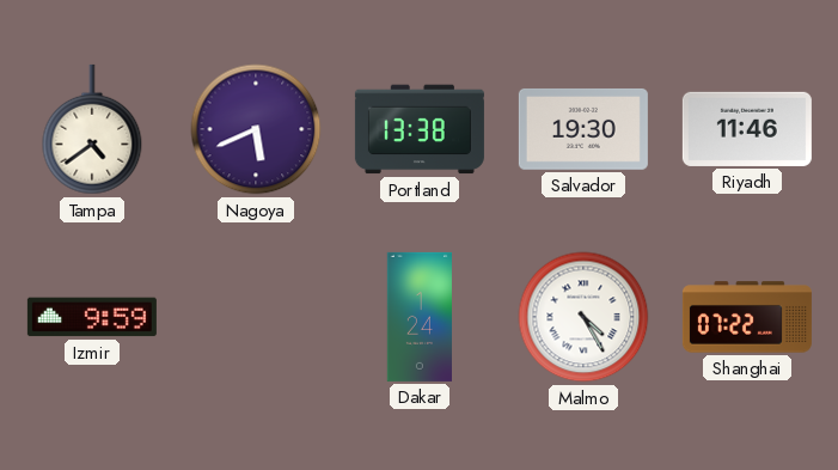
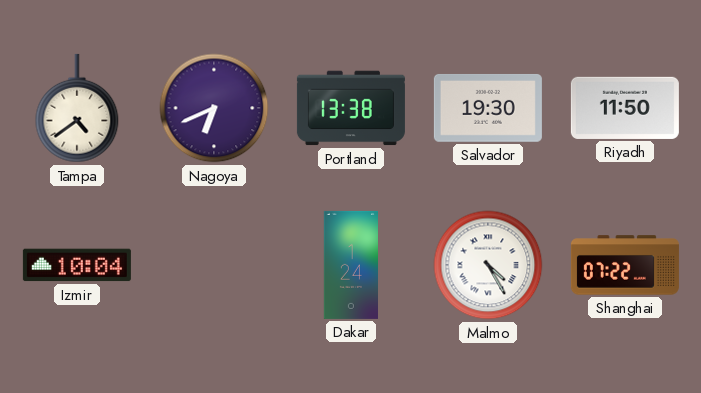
Nagoya: 5:41 -> 6:41
Riyadh: 11:46 -> 11:50
Izmir: 9:59 -> 10:04
